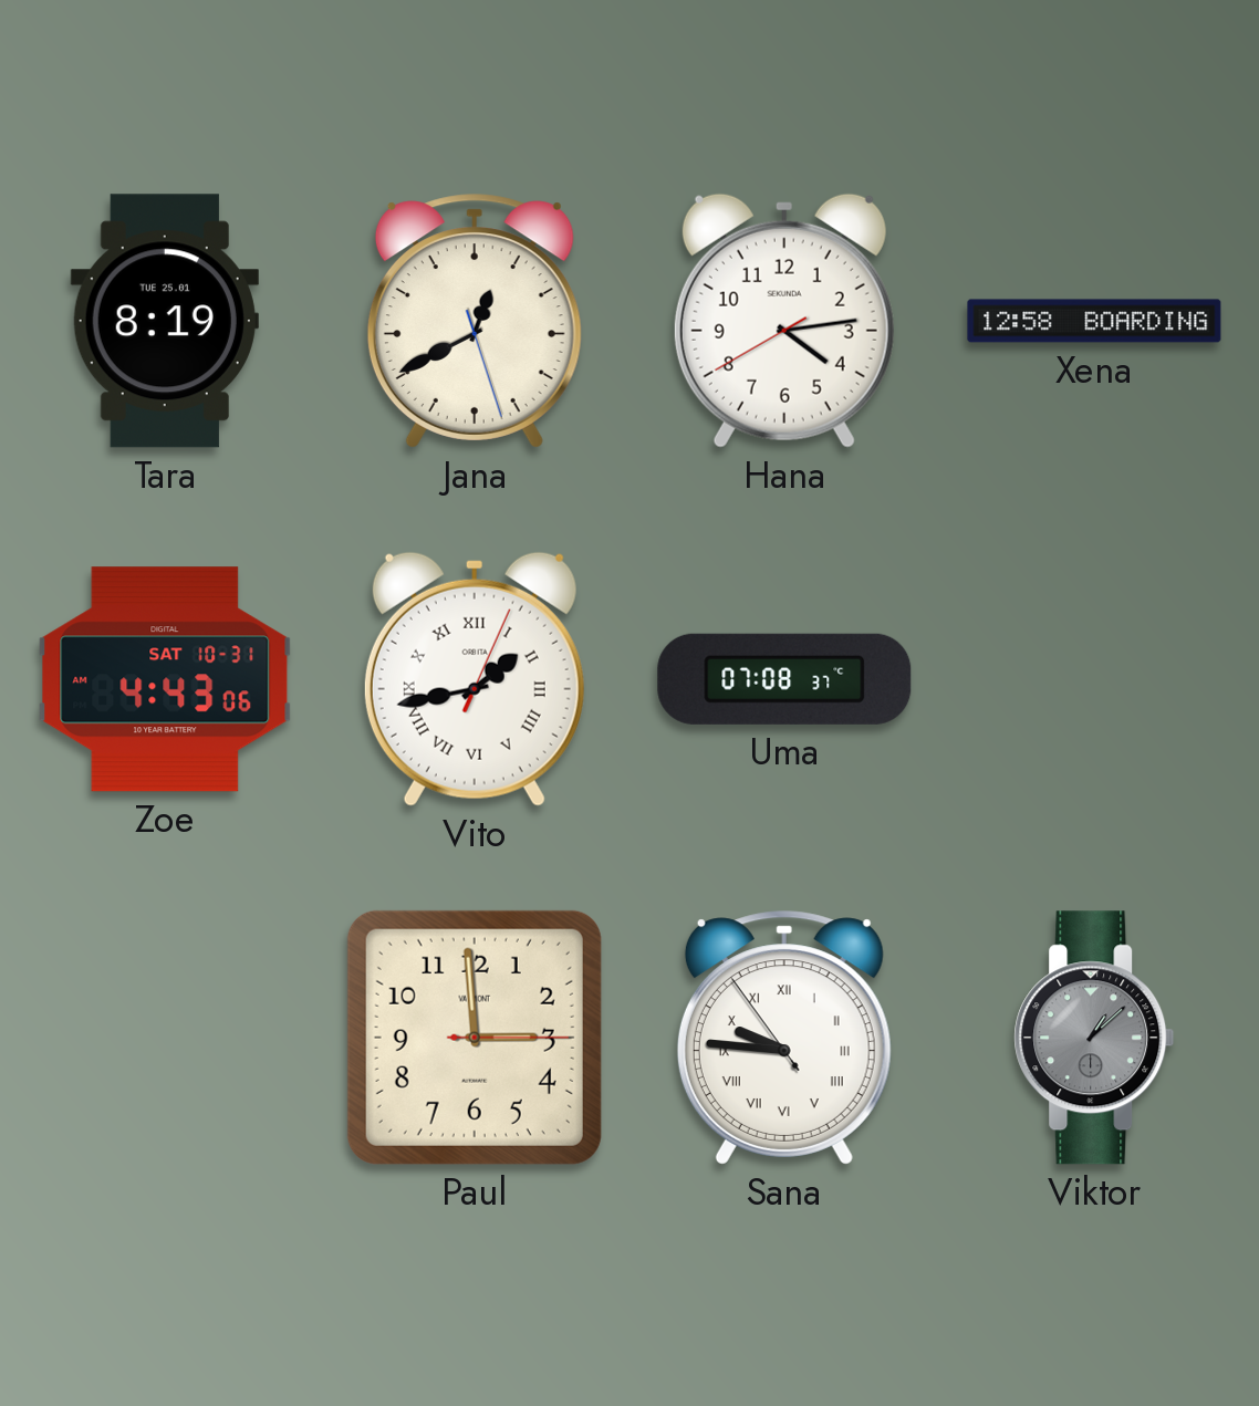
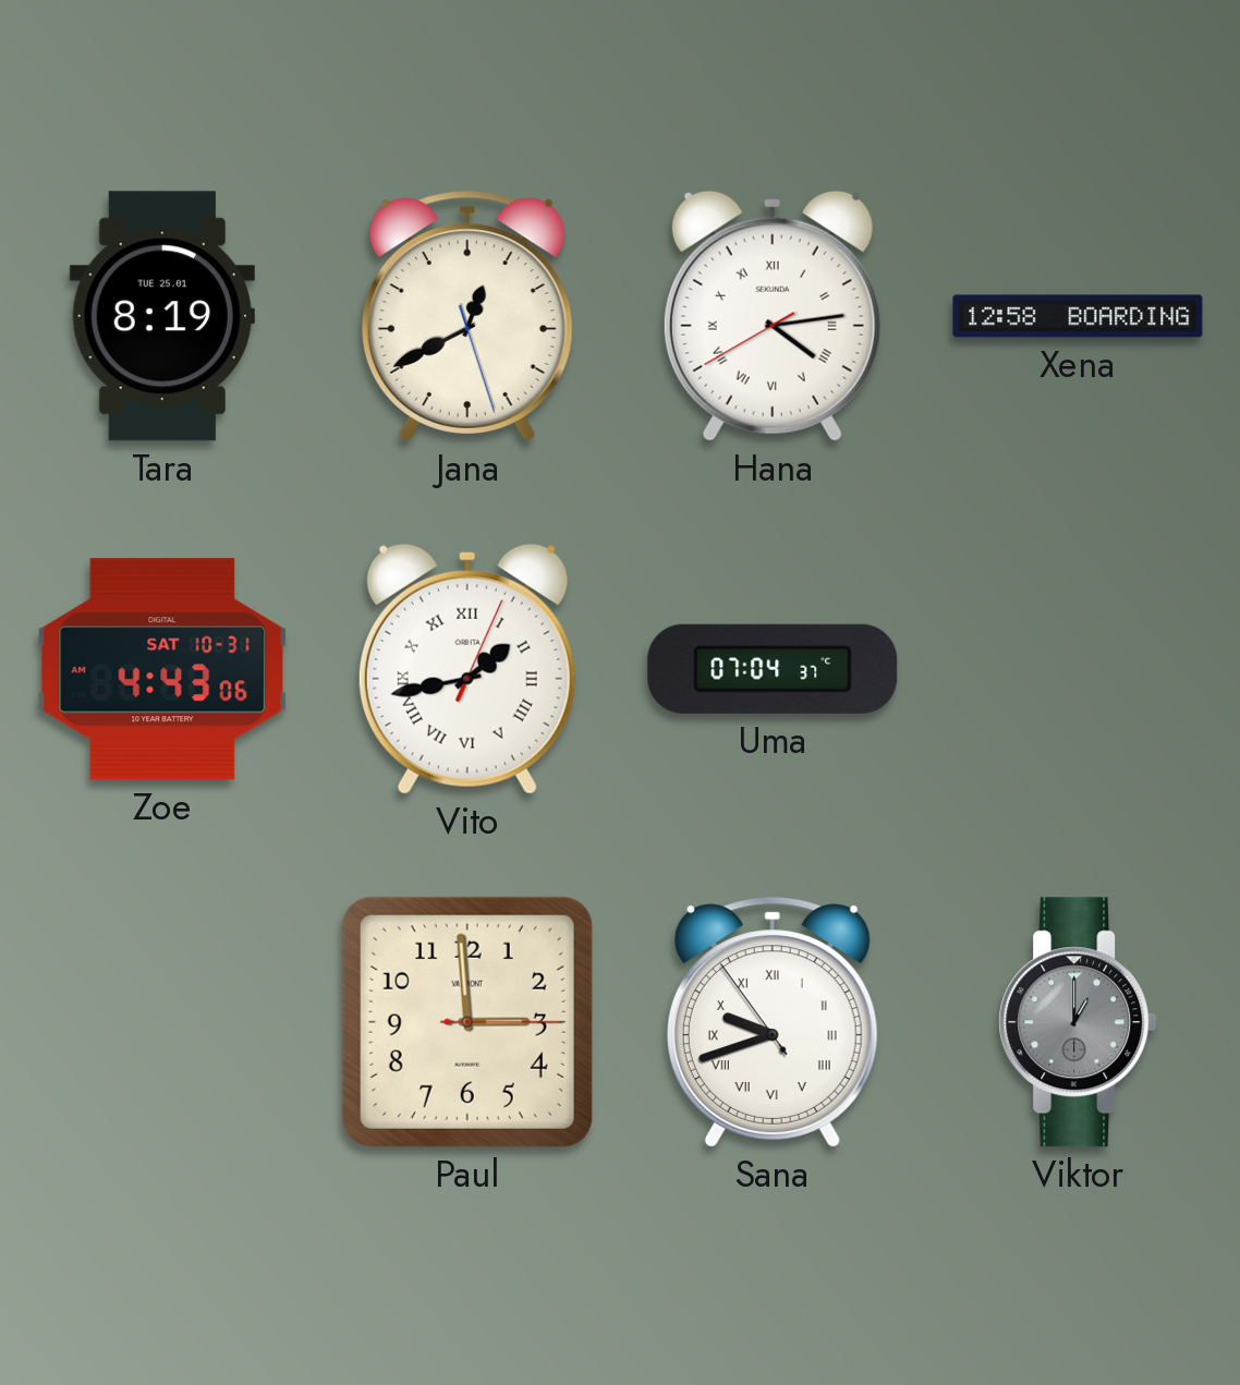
Hana numerals: Arabic -> Roman
Uma: 07:08 -> 07:04
Sana: 9:45 -> 9:41
Viktor: 1:08 -> 1:00
